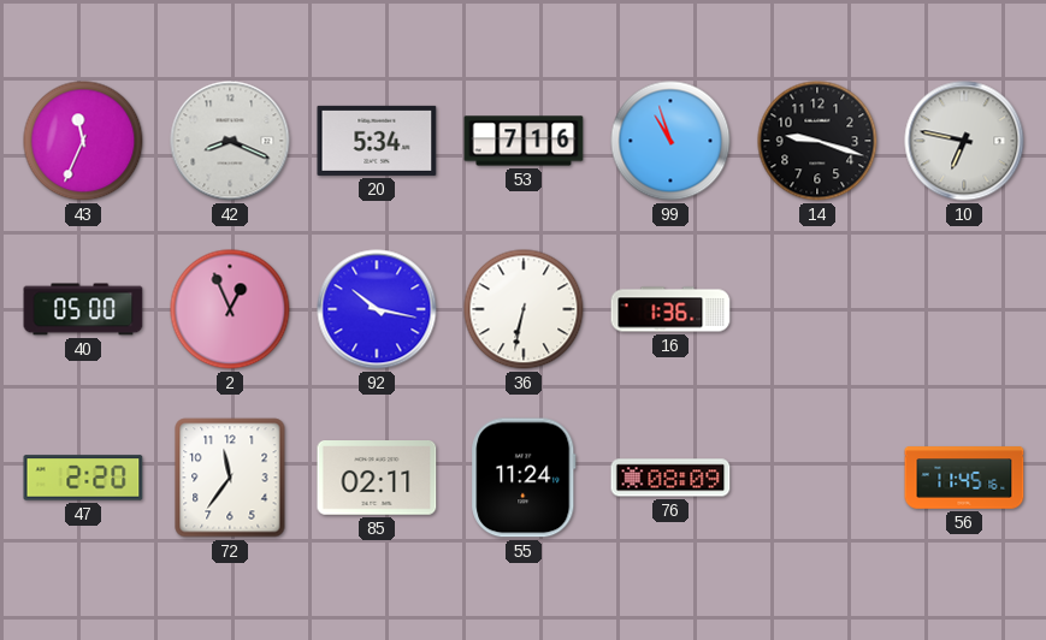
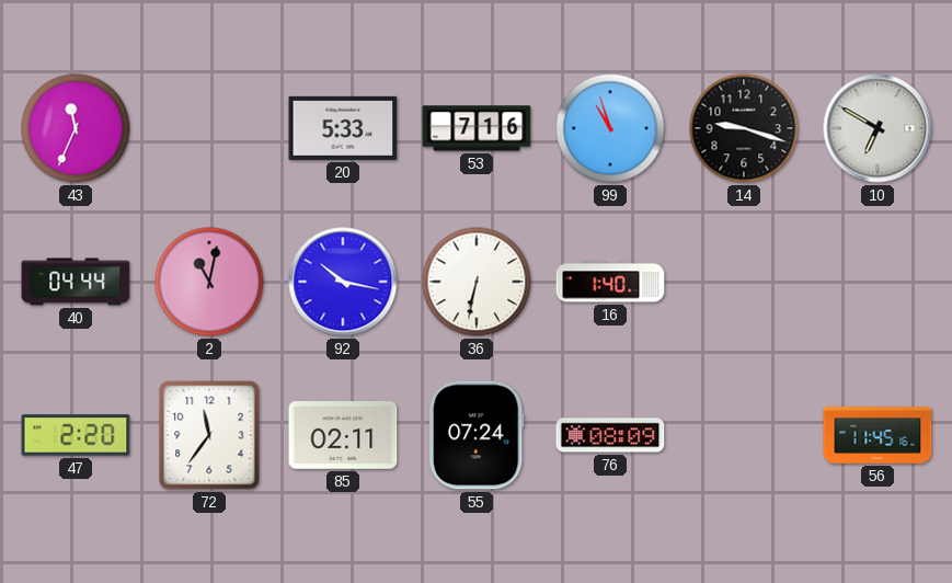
42: 8:19 -> none
20: 5:34 -> 5:33
10: 6:47 -> 6:50
40: 05:00 -> 04:44
2: 12:56 -> 11:02
16: 1:36 -> 1:40
55: 11:24 -> 07:24
